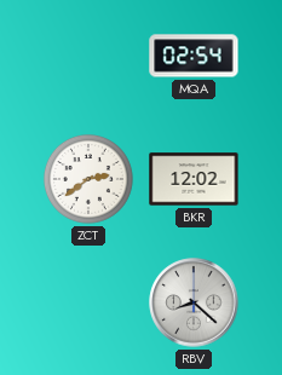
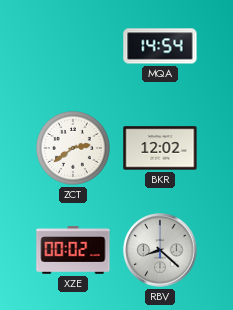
MQA: 02:54 -> 14:54
XZE: none -> 00:02
